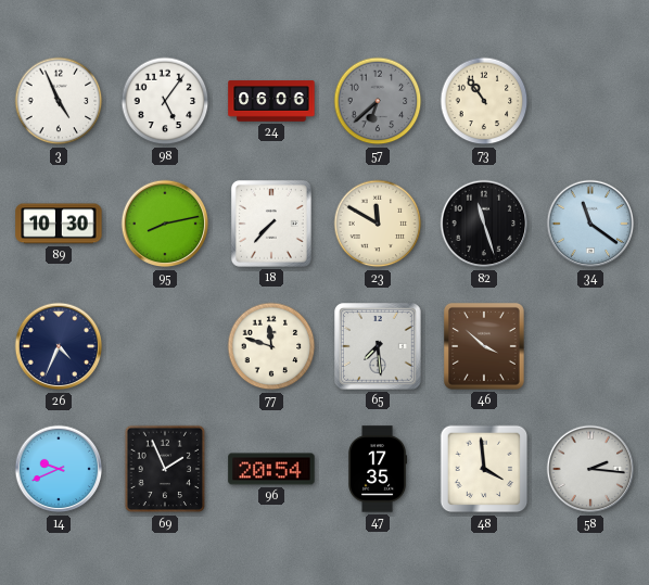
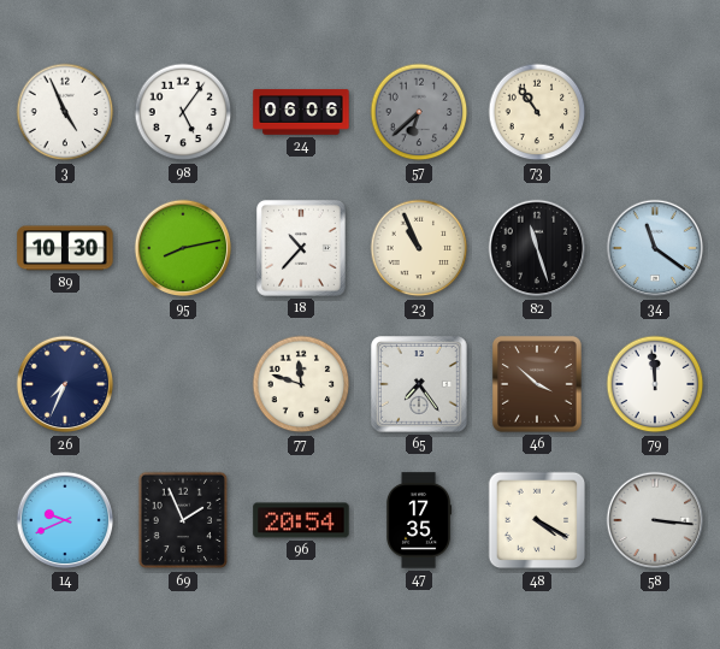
18: 7:37 -> 10:37
23: 11:50 -> 10:56
26: 4:34 -> 7:34
65: 7:29 -> 7:24
79: none -> 11:59
48: 3:59 -> 4:20
58: 2:16 -> 3:16
